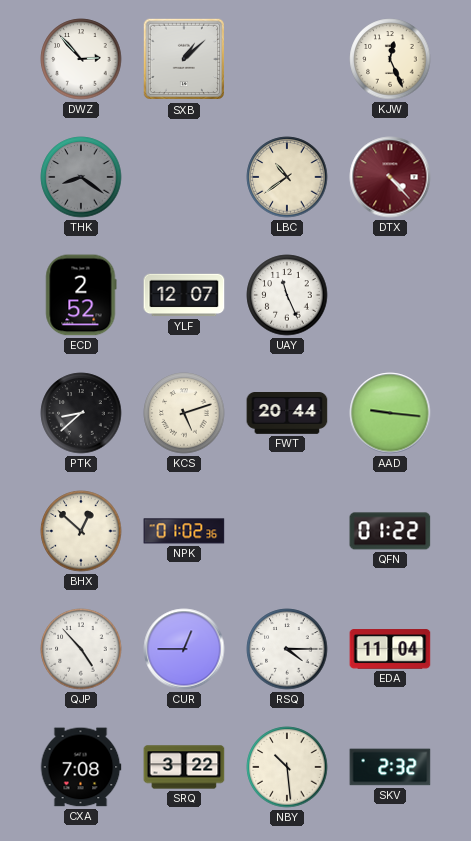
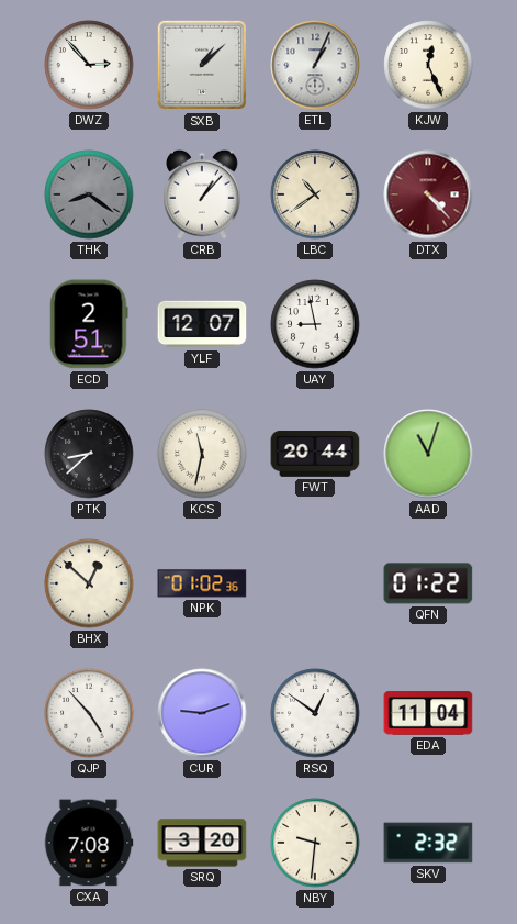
ETL: none -> 1:04
CRB: none -> 1:07
ECD: 2:52 -> 2:51
UAY: 11:26 -> 8:58
KCS: 5:12 -> 11:32
AAD: 9:16 -> 11:03
CUR: 12:45 -> 9:12
RSQ: 4:15 -> 12:51
SRQ: 3:22 -> 3:20
NBY: 10:29 -> 9:31
